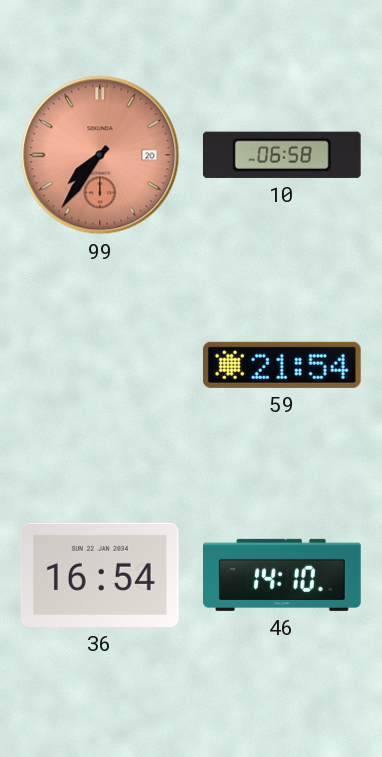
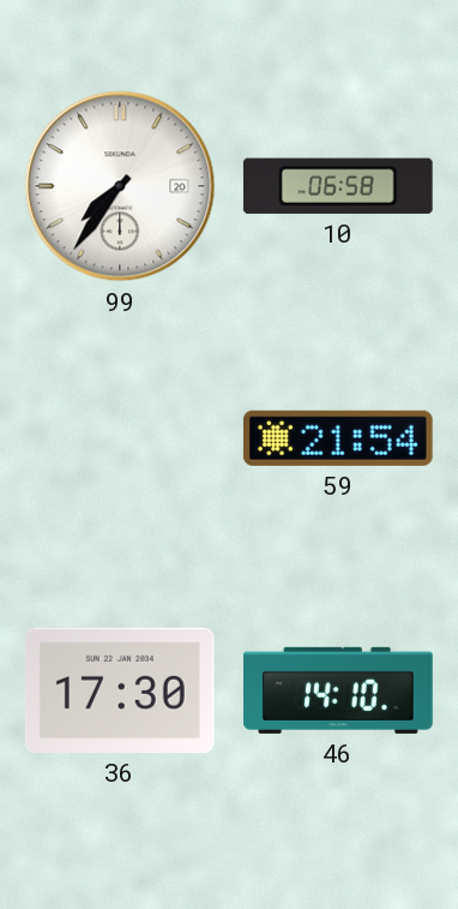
99 dial: salmon -> white
36: 16:54 -> 17:30
